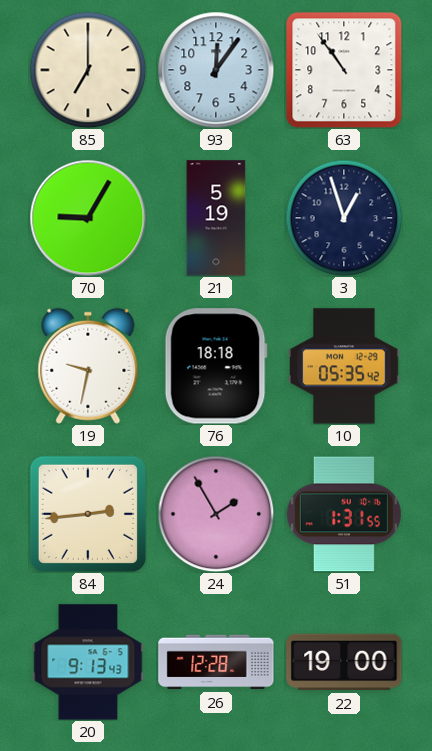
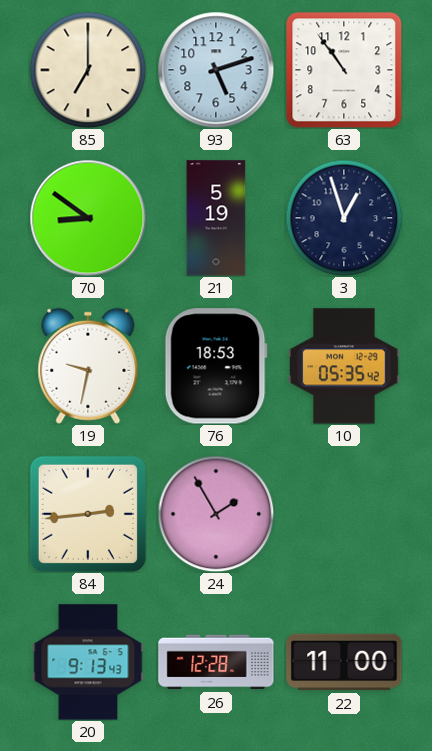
93: 12:06 -> 5:12
70: 9:05 -> 8:51
76: 18:18 -> 18:53
51: 1:31 -> none
22: 19:00 -> 11:00
